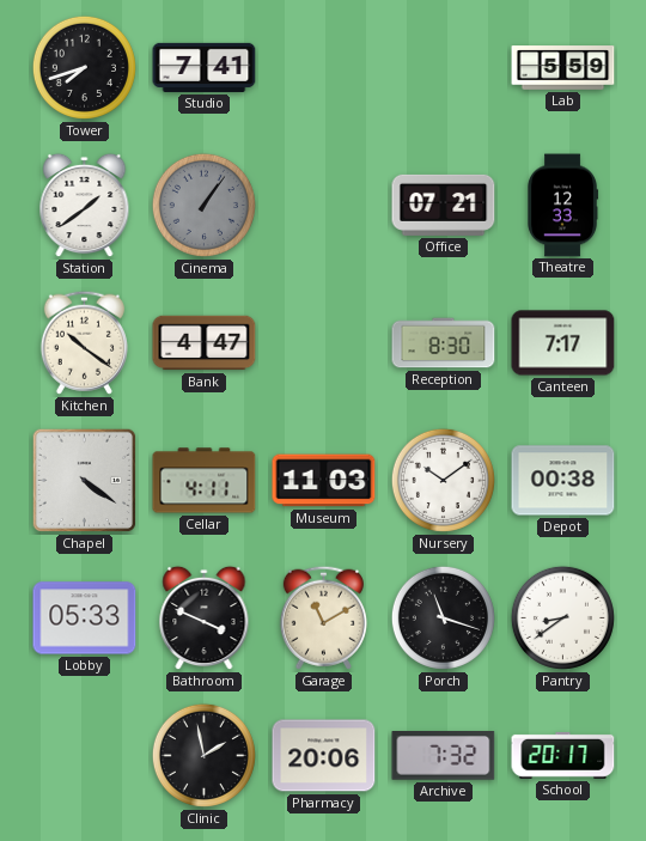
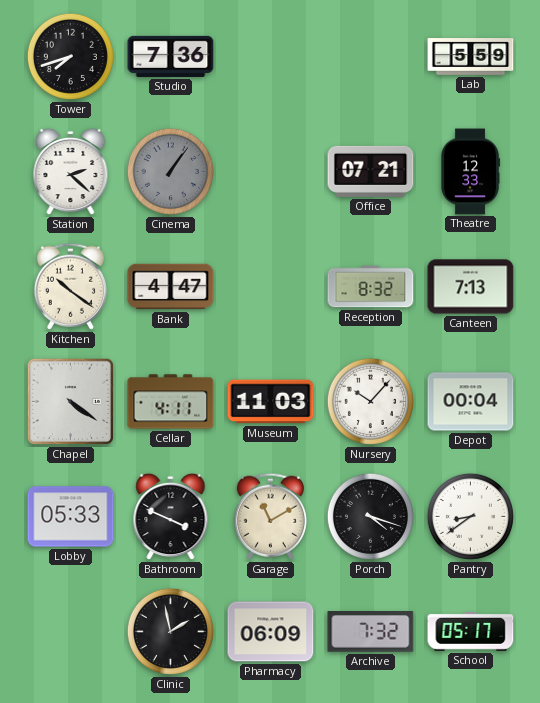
Studio: 7:41 -> 7:36
Station: 1:39 -> 2:22
Reception: 8:30 -> 8:32
Canteen: 7:17 -> 7:13
Nursery: 10:09 -> 10:07
Depot: 00:38 -> 00:04
Porch: 11:18 -> 4:18
Pharmacy: 20:06 -> 06:09
School: 20:17 -> 05:17
